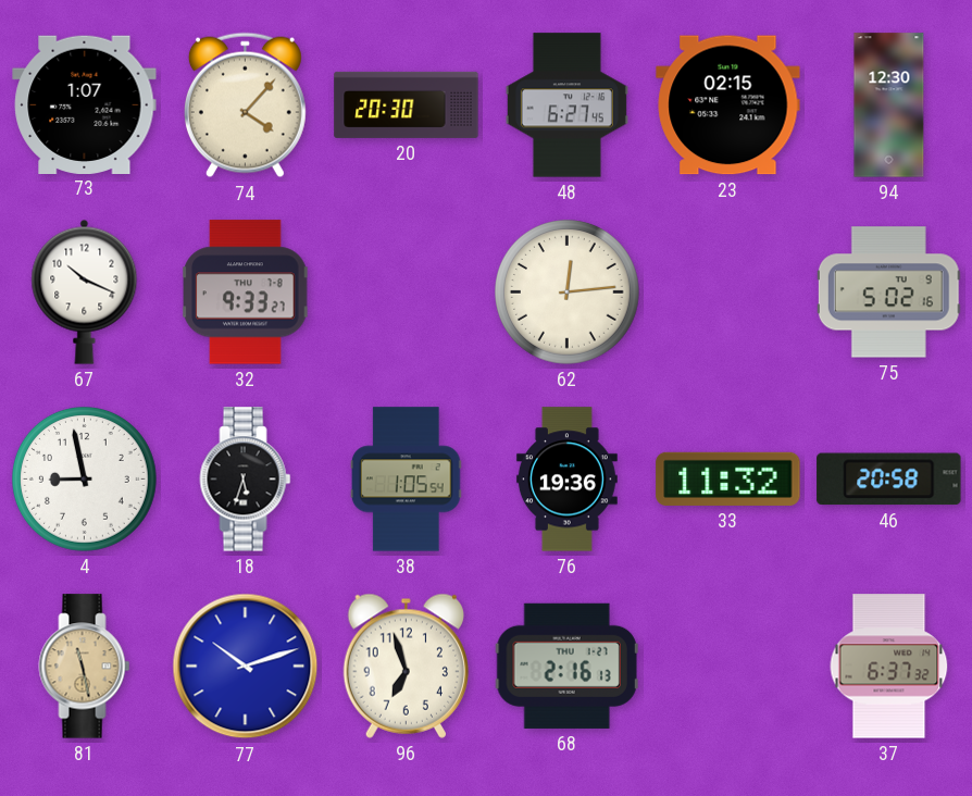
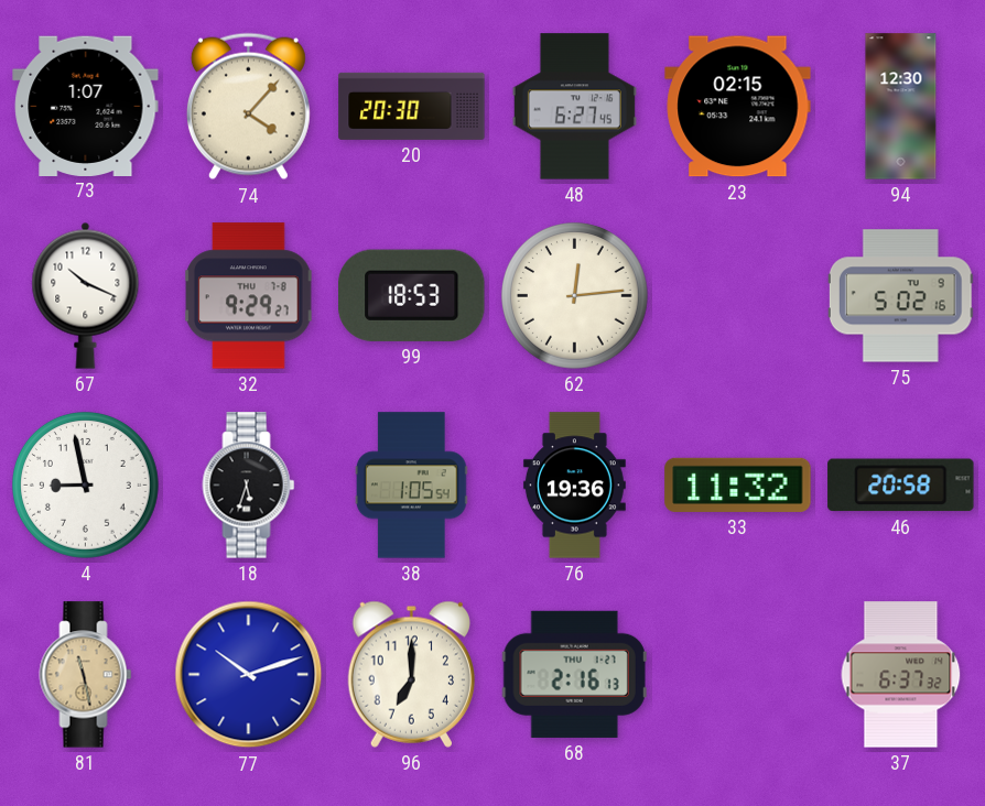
32: 9:33 -> 9:29
99: none -> 18:53
96: 6:57 -> 7:00
